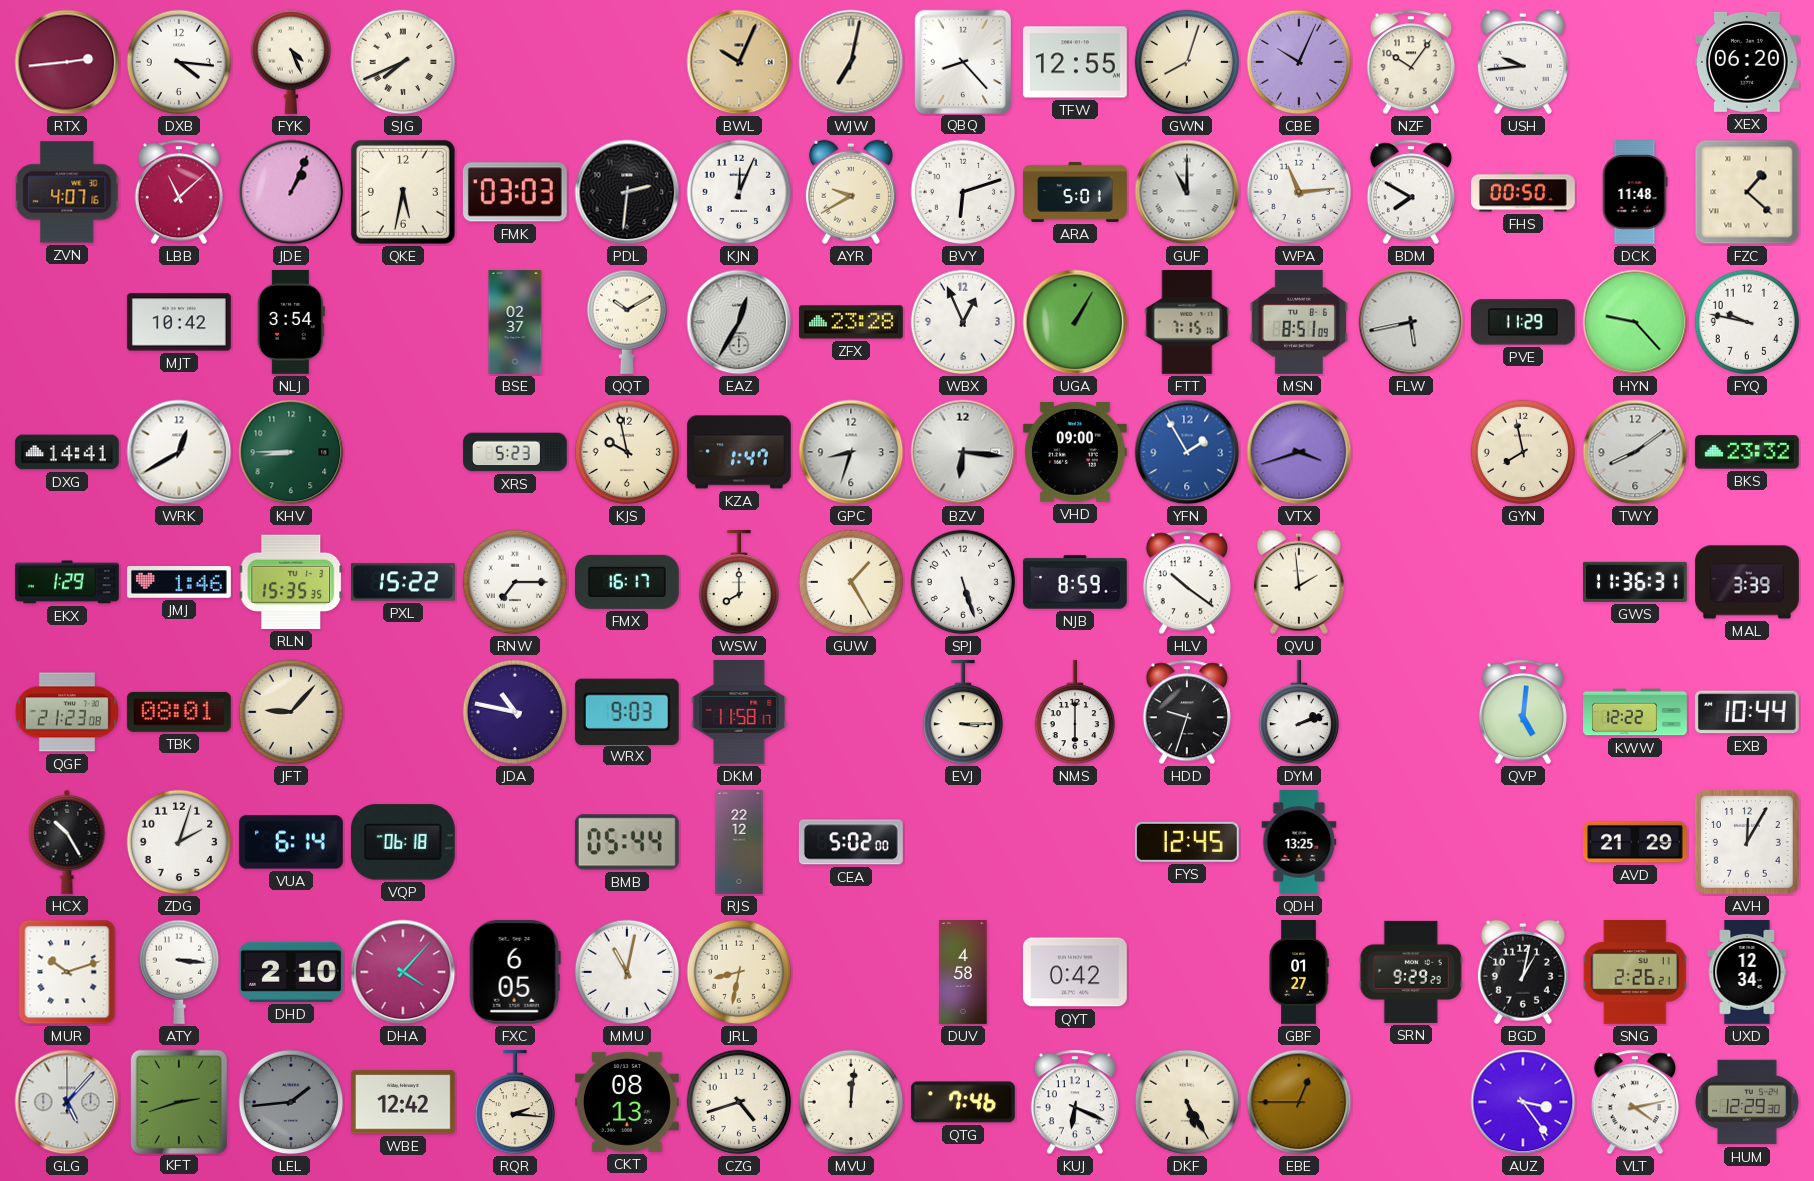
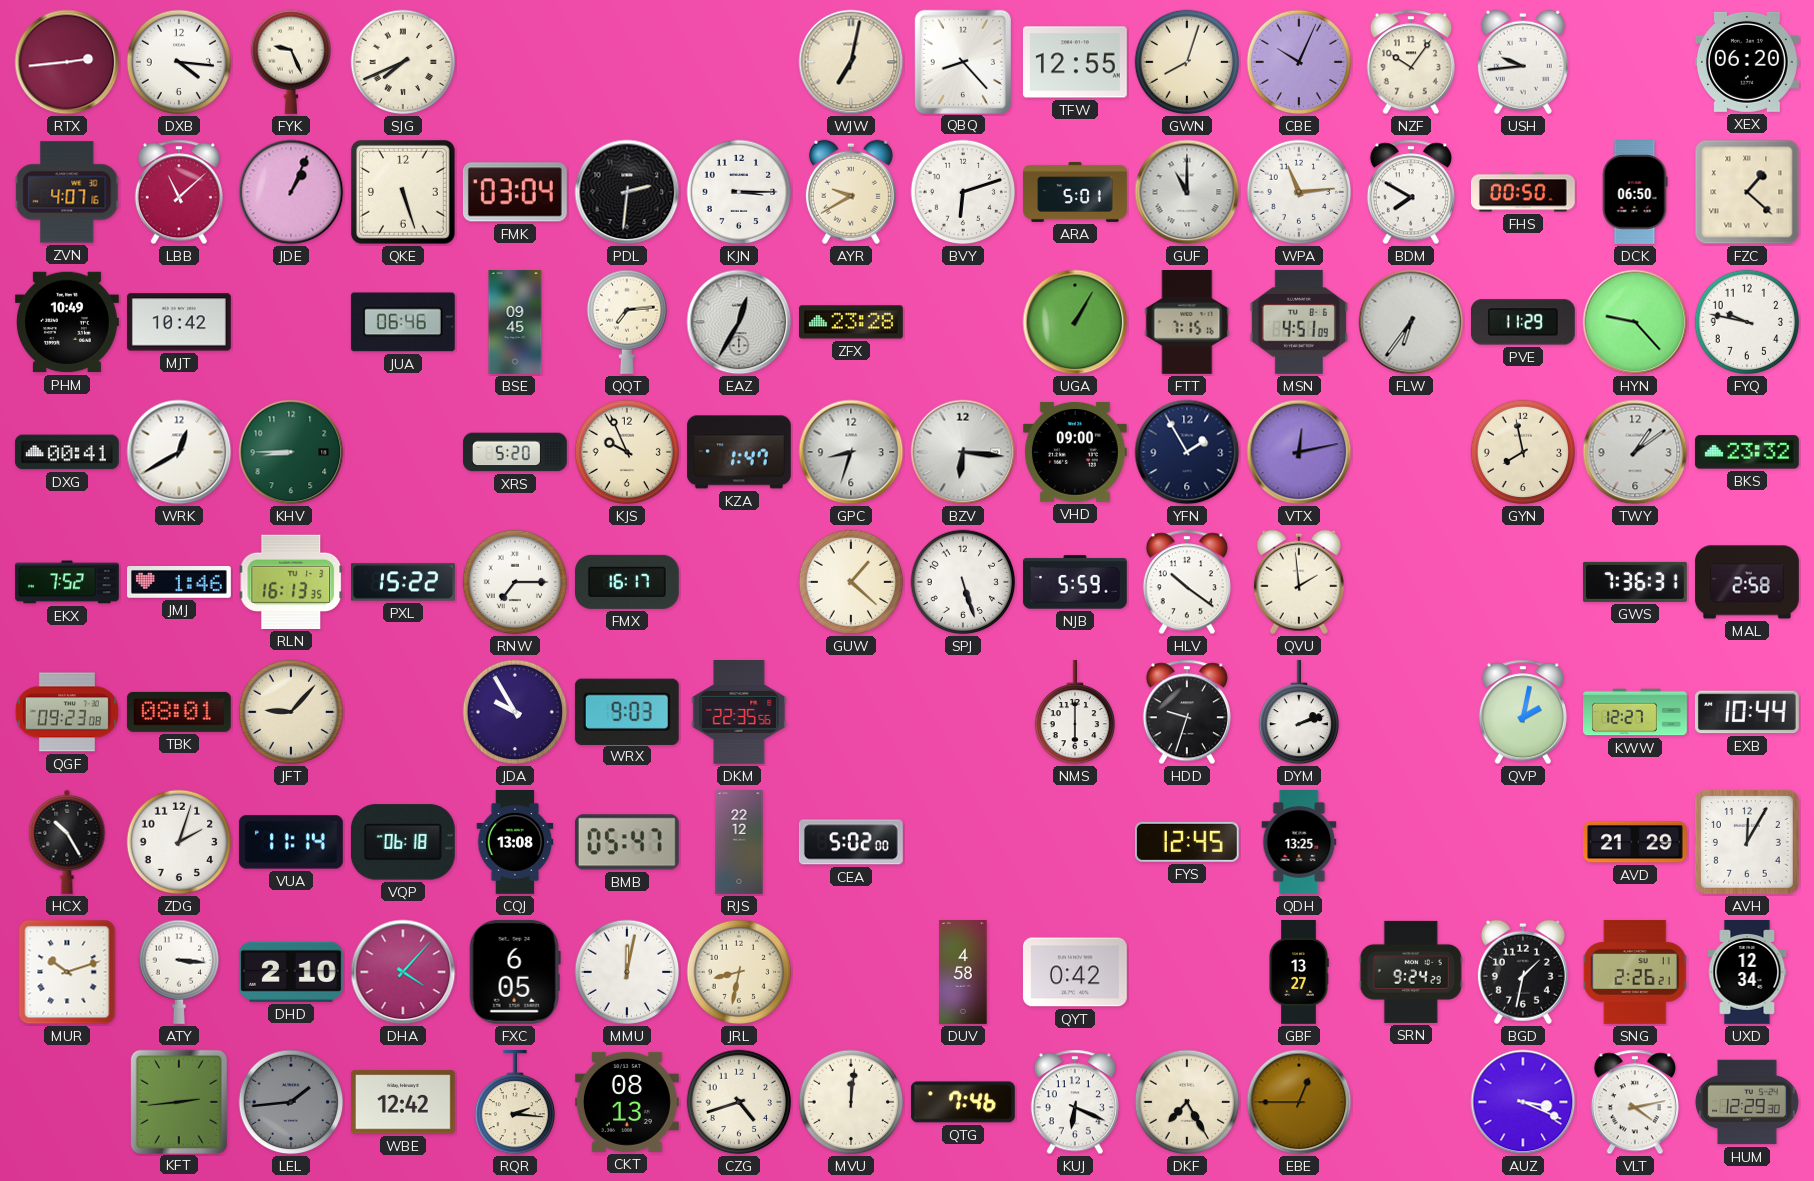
FYK: 4:26 -> 9:26
BWL: 10:04 -> none
QKE: 5:32 -> 5:27
FMK: 03:03 -> 03:04
KJN: 12:04 -> 3:15
DCK: 11:48 -> 06:50
PHM: none -> 10:49
NLJ: 3:54 -> none
JUA: none -> 06:46
BSE: 02:37 -> 09:45
QQT: 10:10 -> 7:14
WBX: 12:56 -> none
MSN: 8:51 -> 4:51
FLW: 5:43 -> 6:36
DXG: 14:41 -> 00:41
XRS: 5:23 -> 5:20
KJS: 9:58 -> 9:56
YFN dial: blue -> navy
VTX: 3:42 -> 12:13
TWY: 8:09 -> 1:09
EKX: 1:29 -> 7:52
RLN: 15:35 -> 16:13
WSW: 8:00 -> none
GUW: 1:25 -> 1:22
NJB: 8:59 -> 5:59
GWS: 11:36 -> 7:36
MAL: 3:39 -> 2:58
QGF: 21:23 -> 09:23
JDA: 10:47 -> 9:55
DKM: 11:58 -> 22:35
EVJ: 3:15 -> none
QVP: 5:01 -> 2:02
KWW: 12:22 -> 12:27
VUA: 6:14 -> 11:14
CQJ: none -> 13:08
BMB: 05:44 -> 05:47
MMU: 11:02 -> 12:02
GBF: 01:27 -> 13:27
SRN: 9:29 -> 9:24
BGD: 1:02 -> 1:32
GLG: 5:07 -> none
KFT: 2:42 -> 2:44
DKF: 5:25 -> 7:25
AUZ: 3:24 -> 3:19
